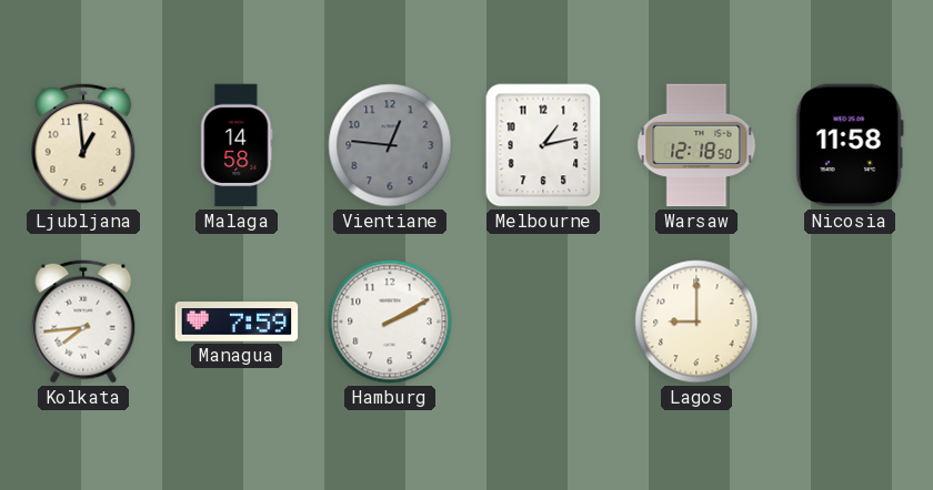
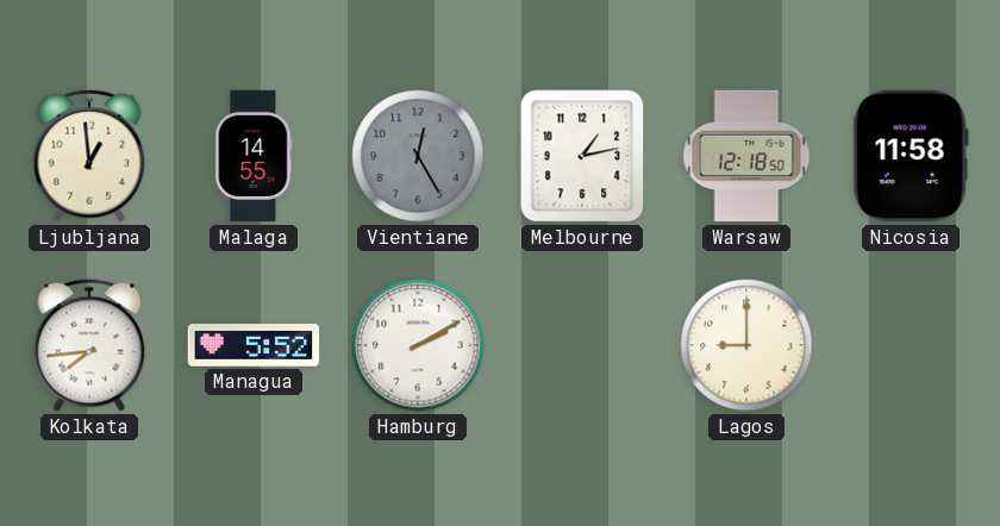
Malaga: 14:58 -> 14:55
Vientiane: 12:46 -> 12:25
Managua: 7:59 -> 5:52
